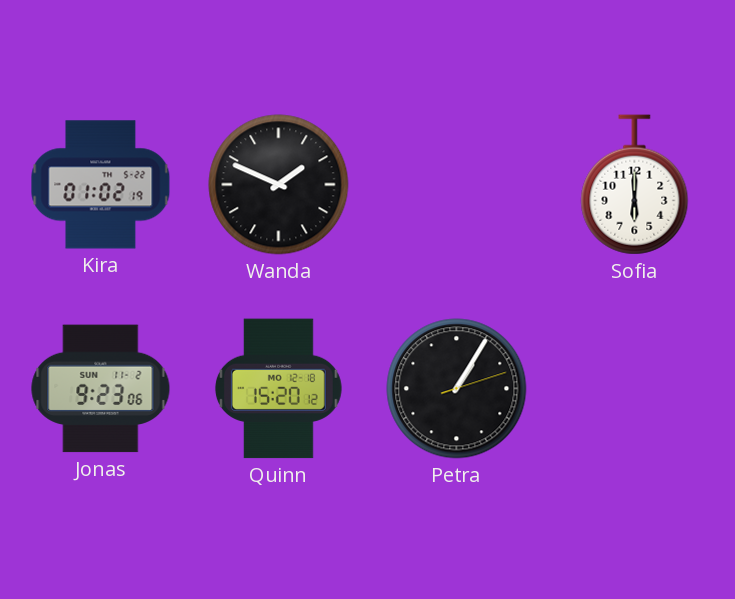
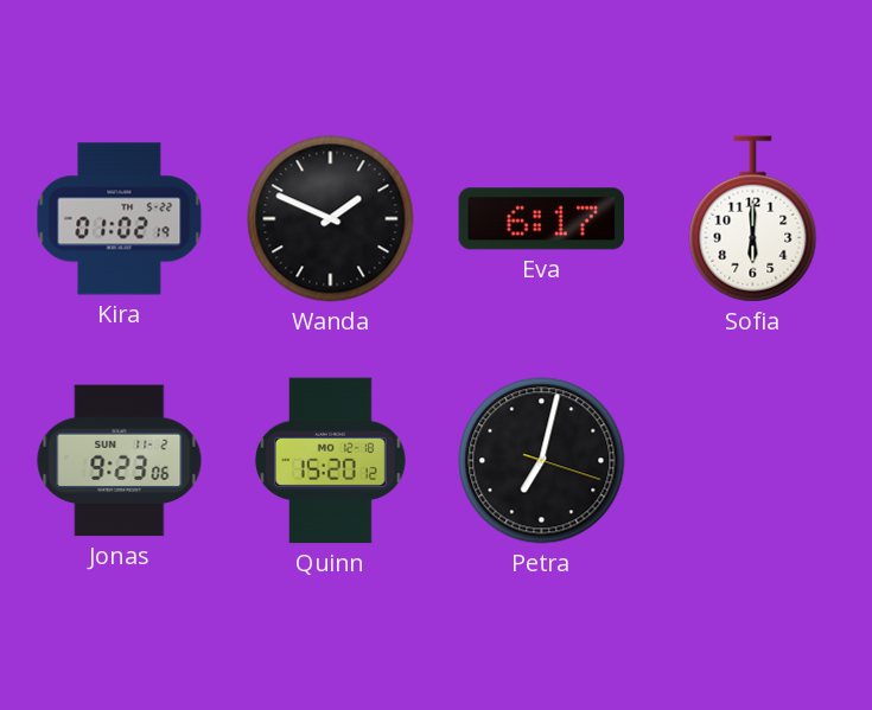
Eva: none -> 6:17
Petra: 1:05 -> 7:02
